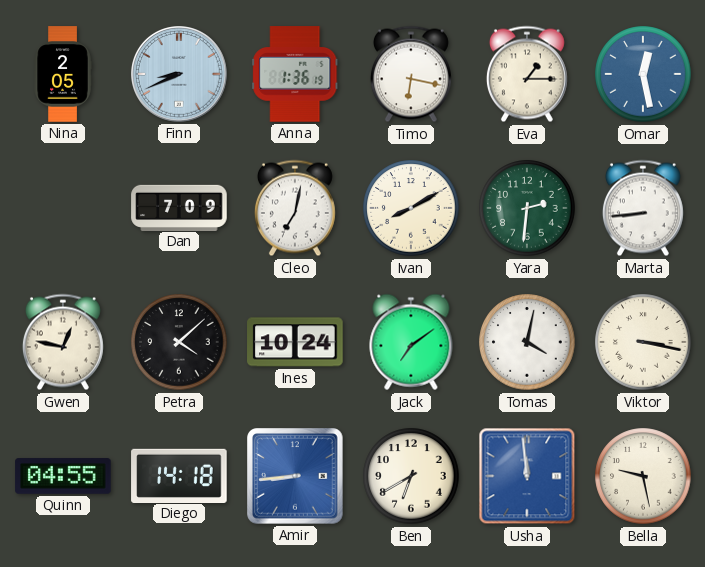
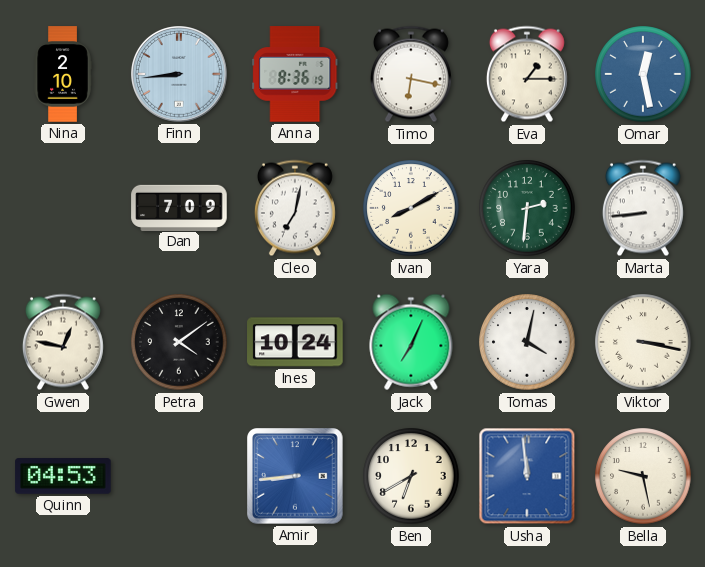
Nina: 2:05 -> 2:10
Finn: 8:41 -> 8:44
Anna: 1:36 -> 8:36
Petra: 4:08 -> 4:09
Jack: 7:09 -> 7:04
Quinn: 04:55 -> 04:53
Diego: 14:18 -> none
